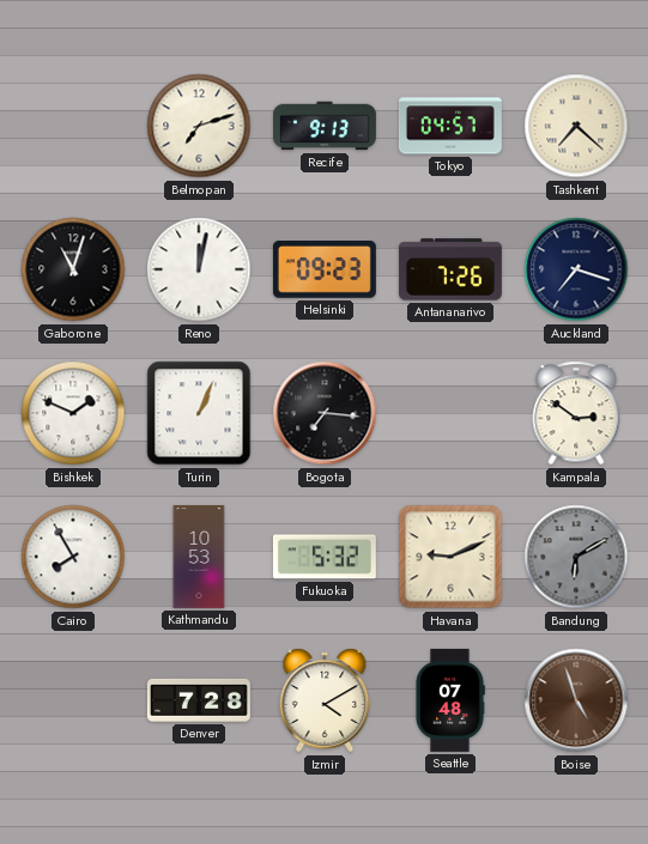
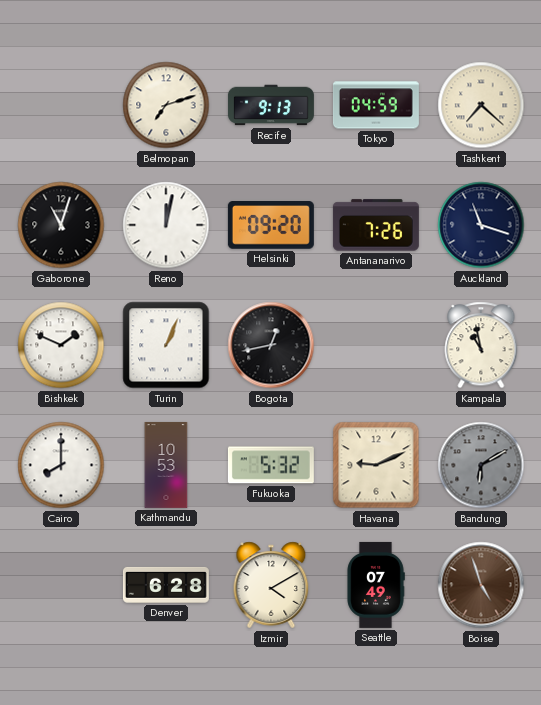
Tokyo: 04:57 -> 04:59
Helsinki: 09:23 -> 09:20
Auckland: 7:18 -> 11:18
Bogota: 7:16 -> 12:43
Kampala: 2:51 -> 10:58
Cairo: 7:55 -> 8:00
Denver: 7:28 -> 6:28
Seattle: 07:48 -> 07:49
